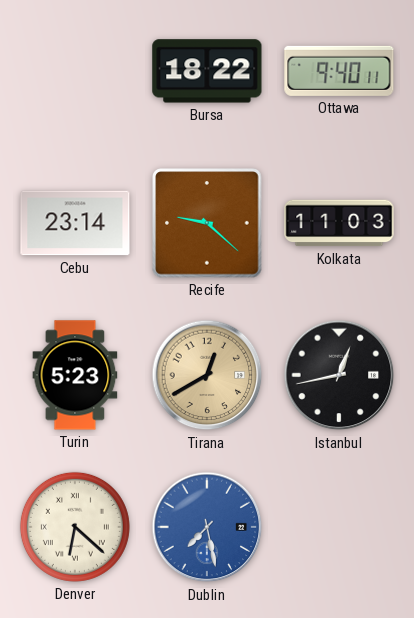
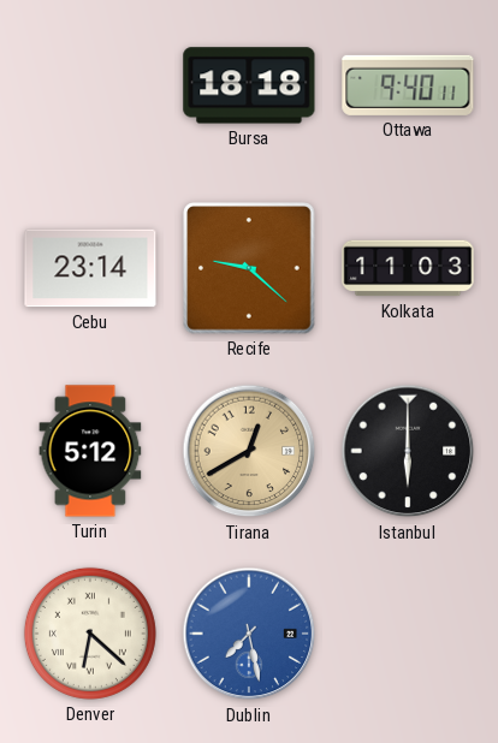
Bursa: 18:22 -> 18:18
Turin: 5:23 -> 5:12
Istanbul: 12:43 -> 6:00
